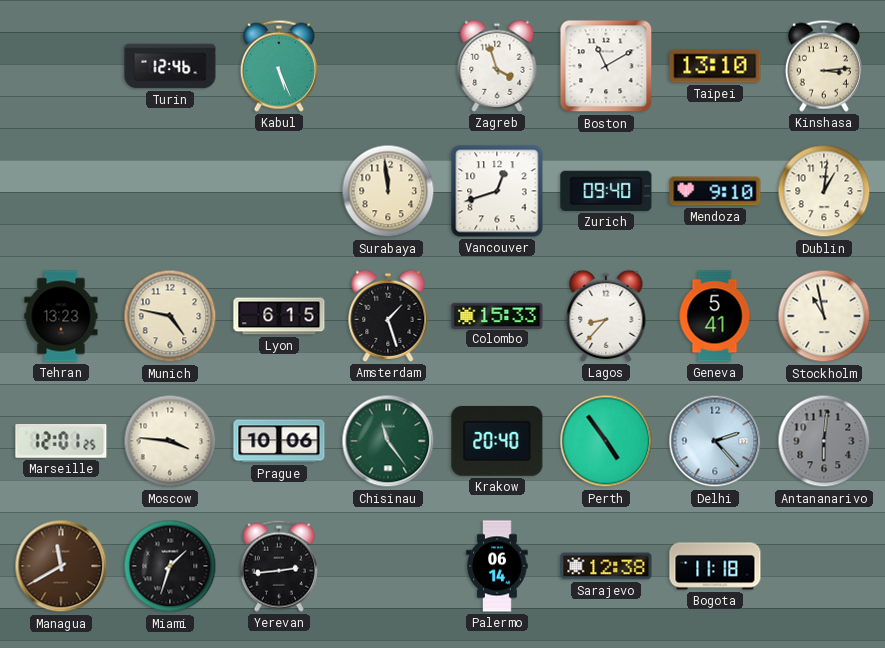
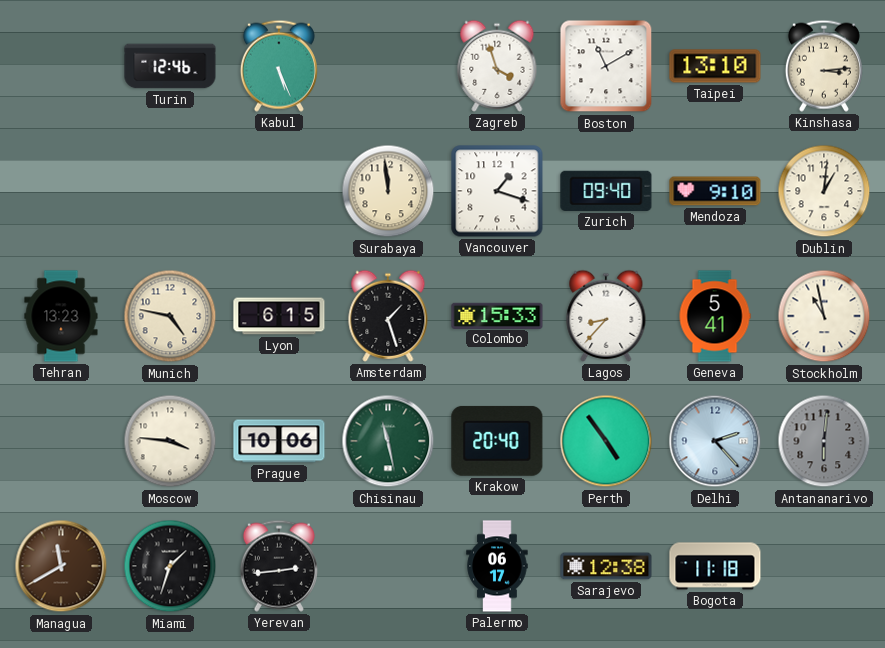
Vancouver: 12:42 -> 1:18
Marseille: 12:01 -> none
Chisinau: 11:24 -> 11:28
Palermo: 06:14 -> 06:17
